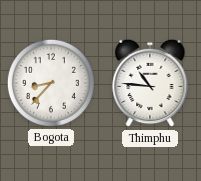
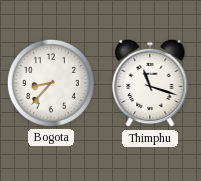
Thimphu: 10:46 -> 11:18
